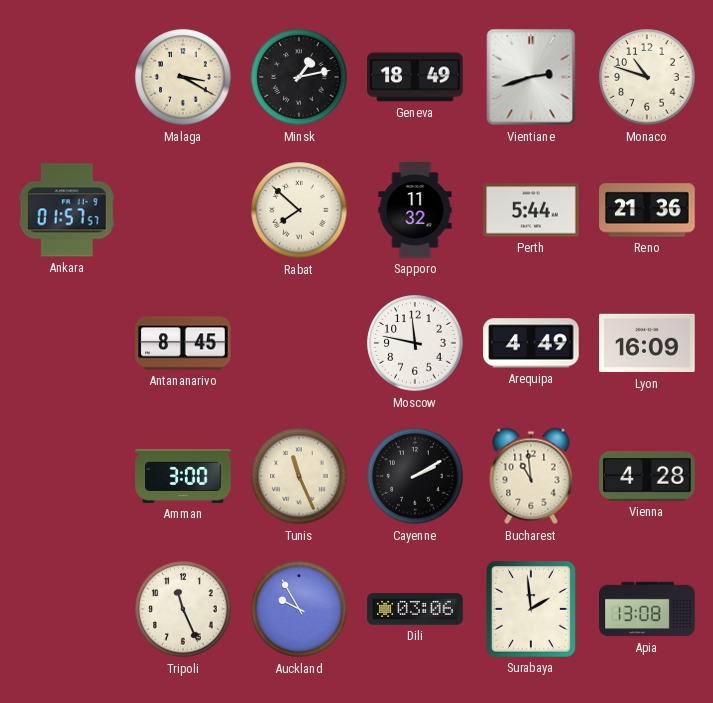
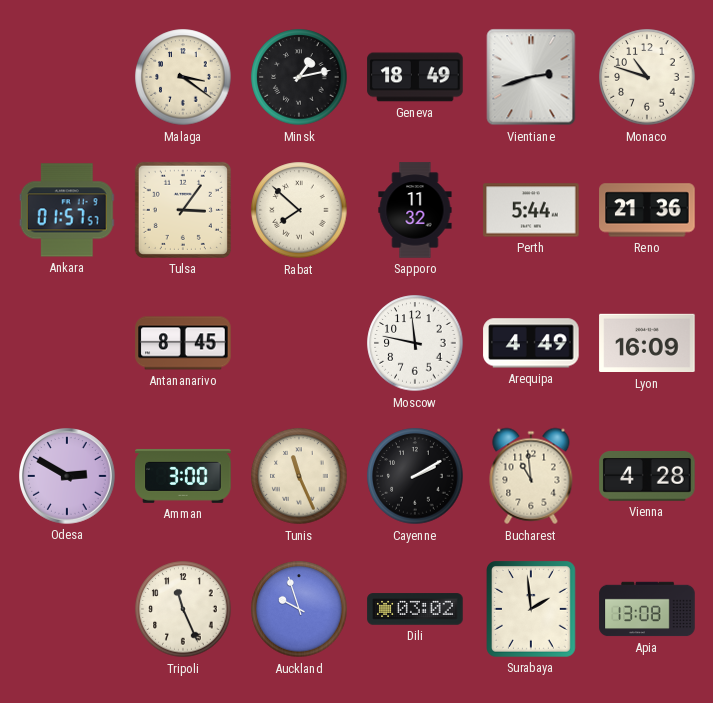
Malaga: 3:20 -> 3:21
Tulsa: none -> 3:06
Odesa: none -> 2:50
Auckland: 9:55 -> 9:57
Dili: 03:06 -> 03:02
